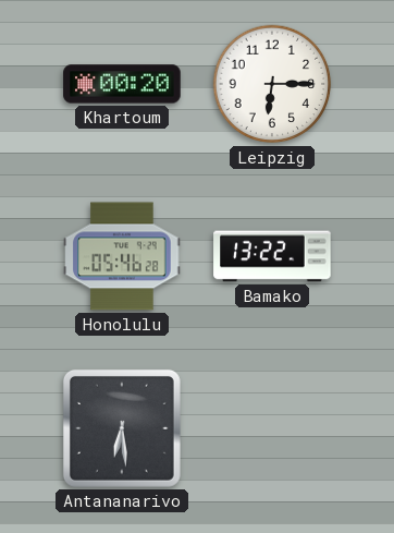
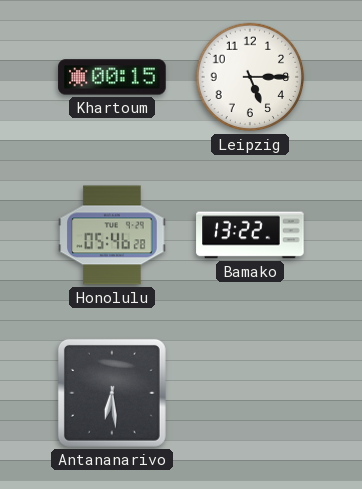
Khartoum: 00:20 -> 00:15
Leipzig: 6:15 -> 5:15
